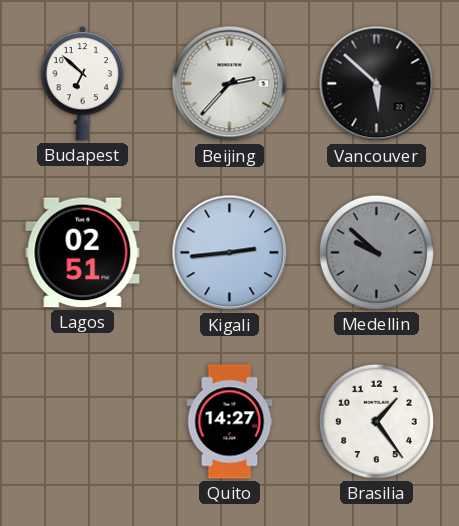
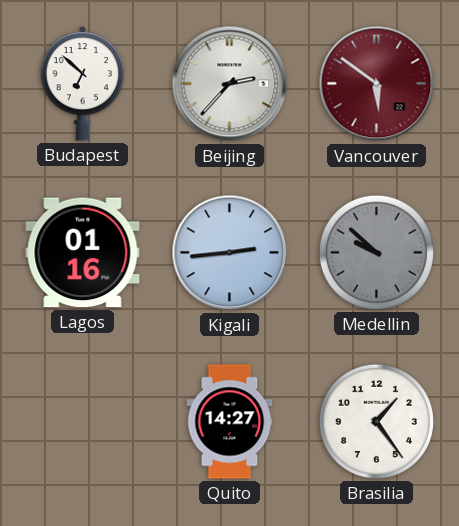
Vancouver: 5:52 -> 5:51
Vancouver dial: black -> burgundy
Lagos: 02:51 -> 01:16
